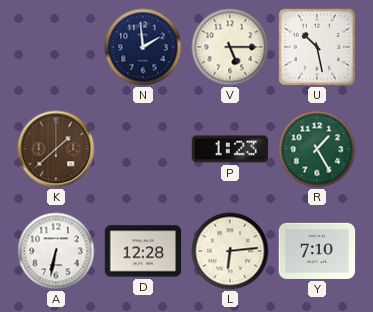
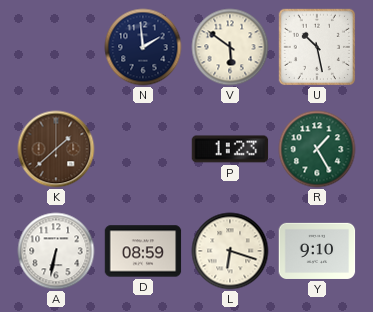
V: 5:15 -> 5:51
D: 12:28 -> 08:59
L: 6:14 -> 6:18
Y: 7:10 -> 9:10
